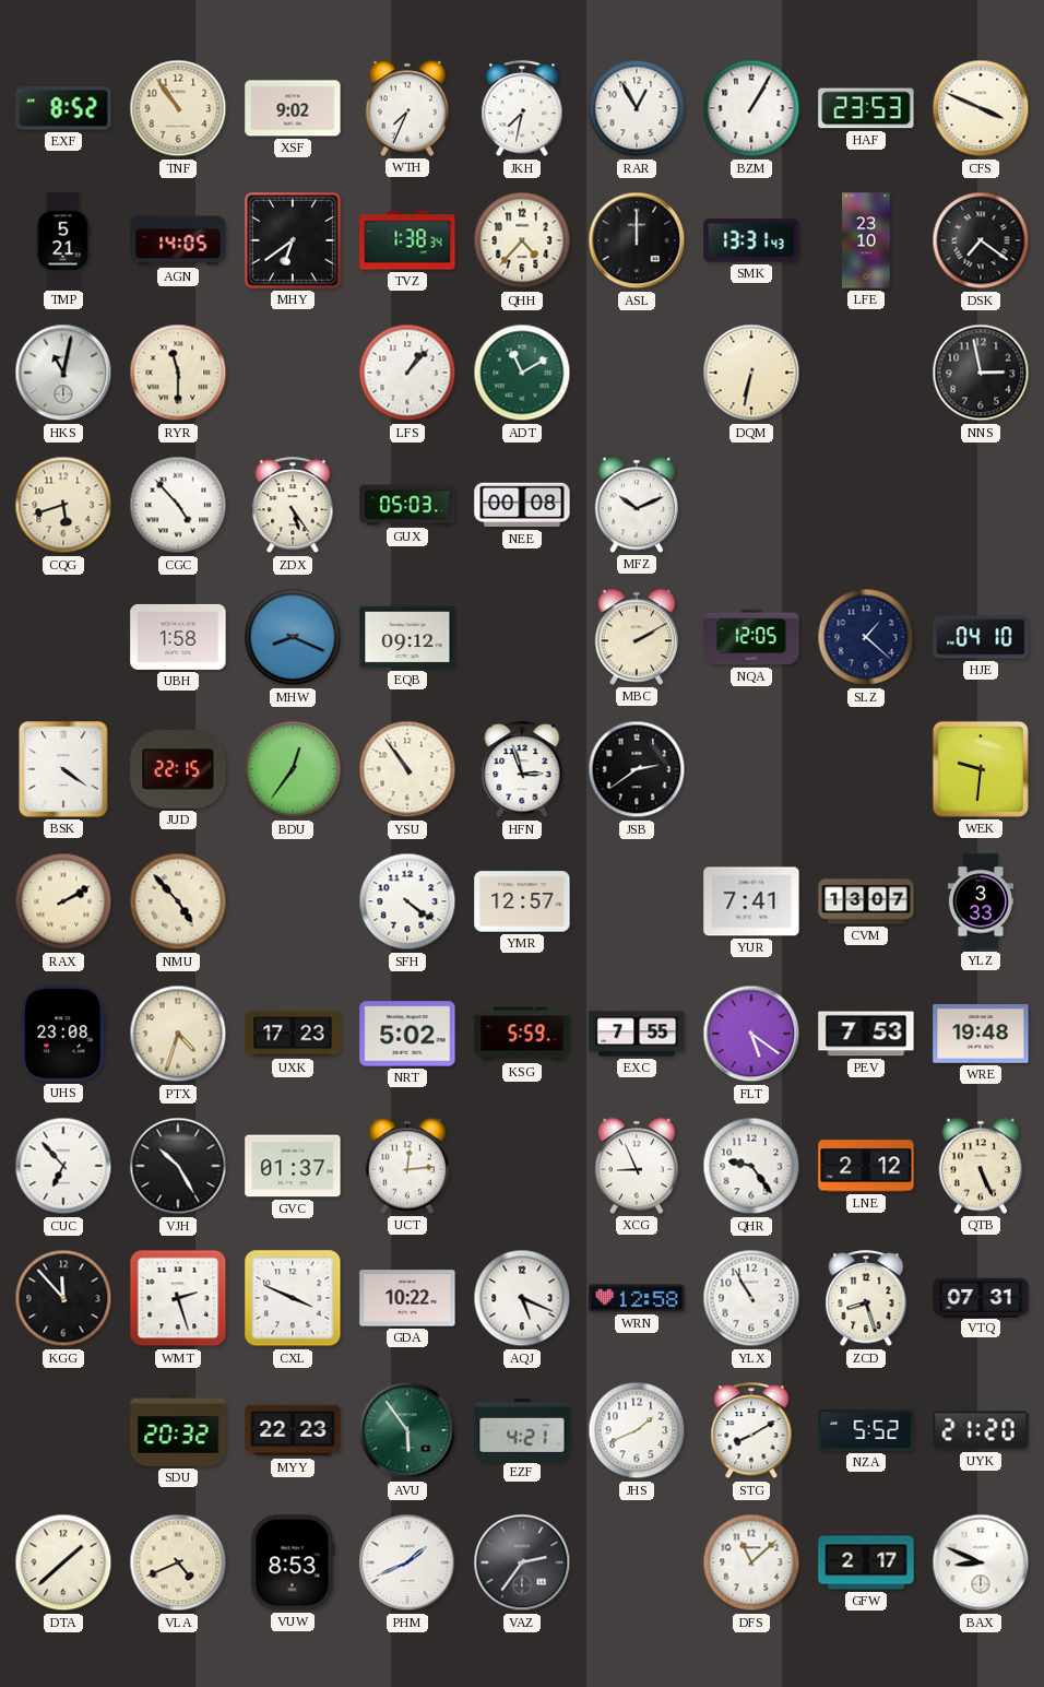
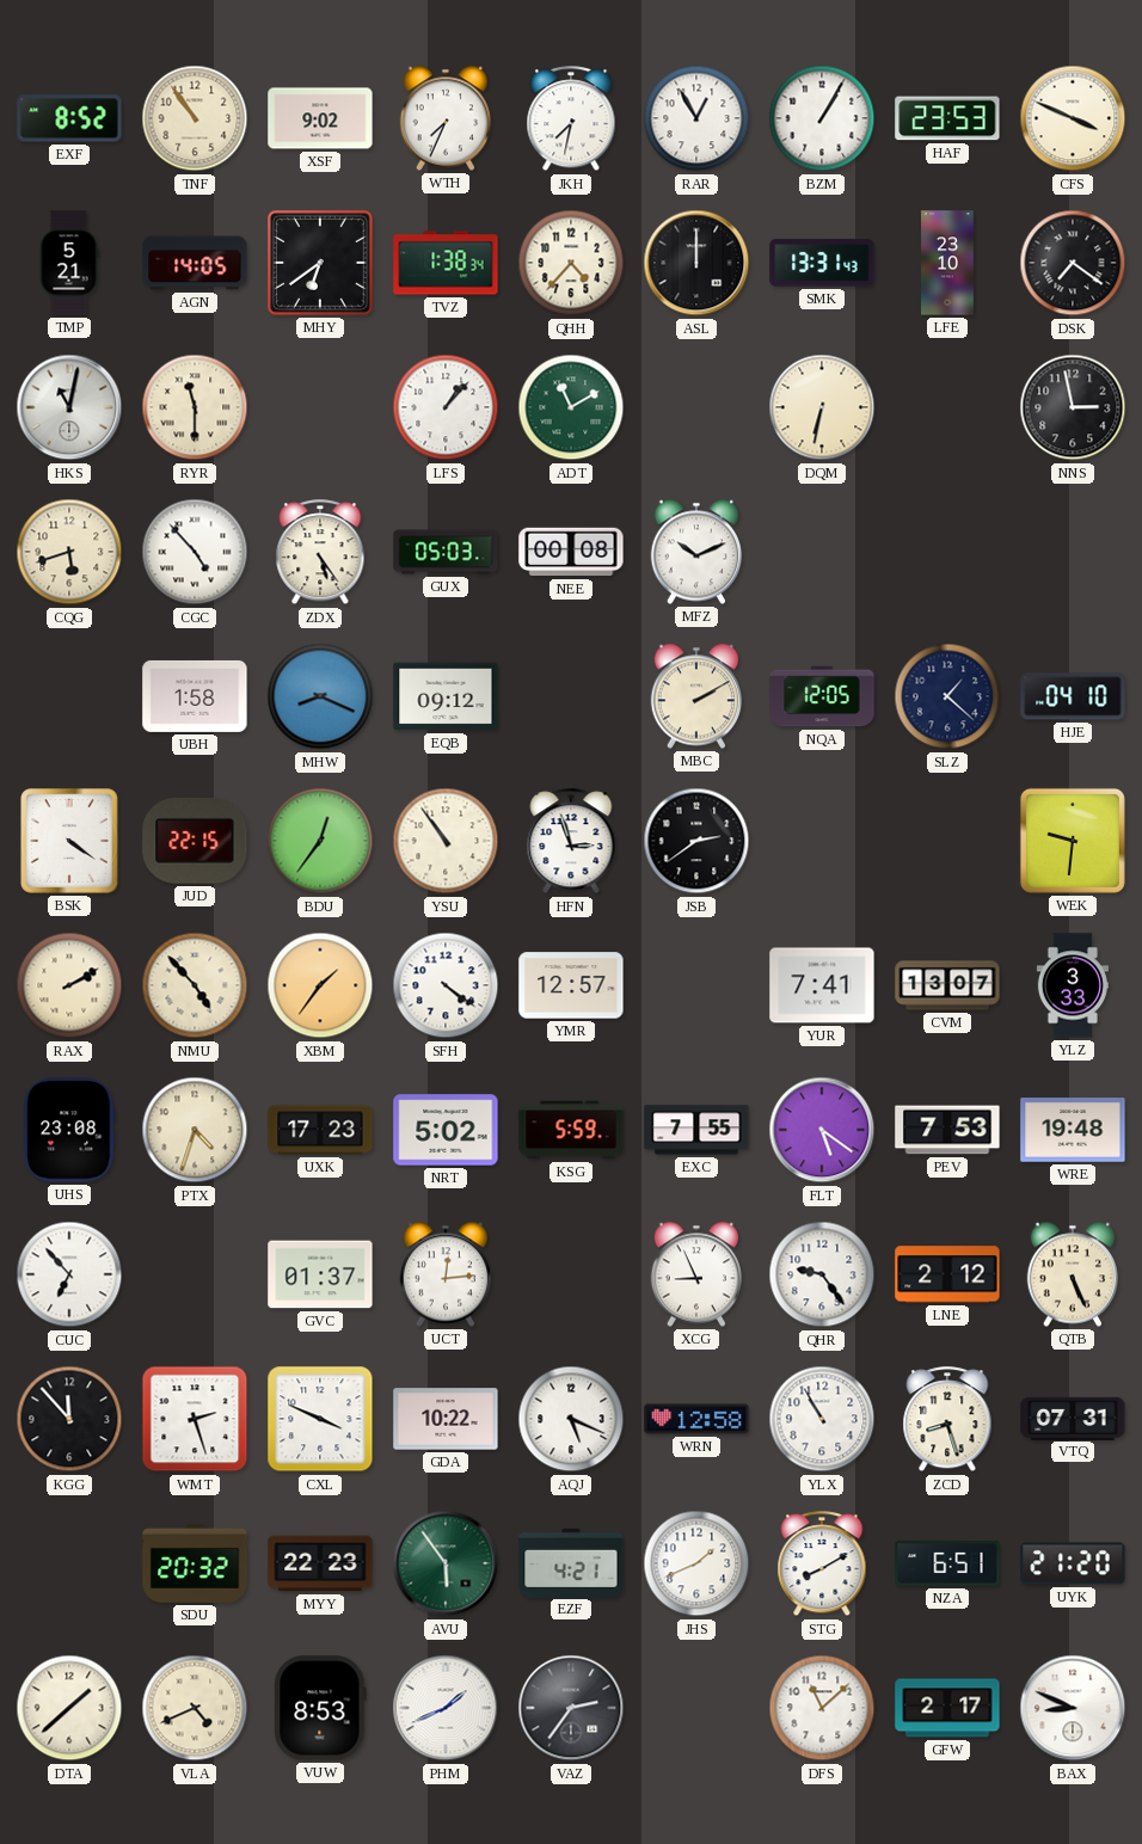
XBM: none -> 1:36
VJH: 10:25 -> none
NZA: 5:52 -> 6:51
